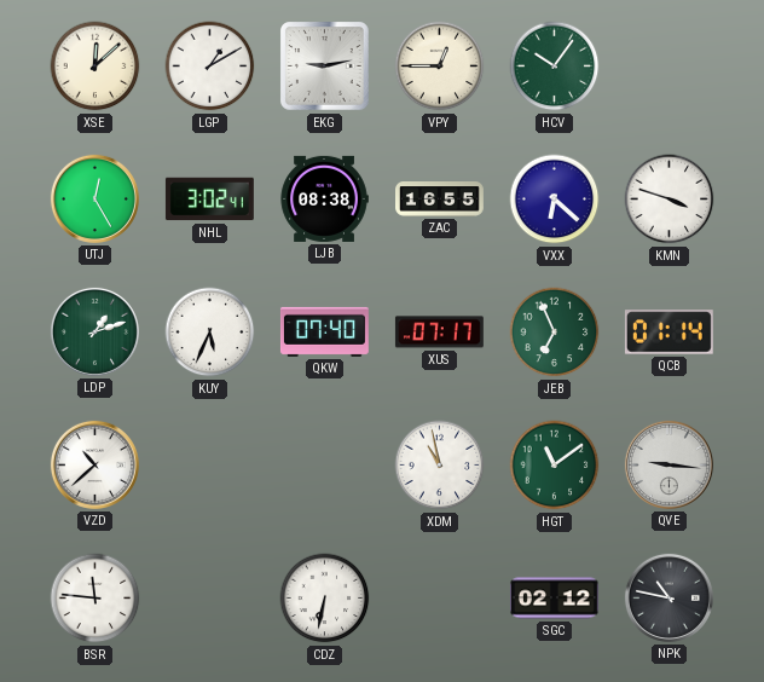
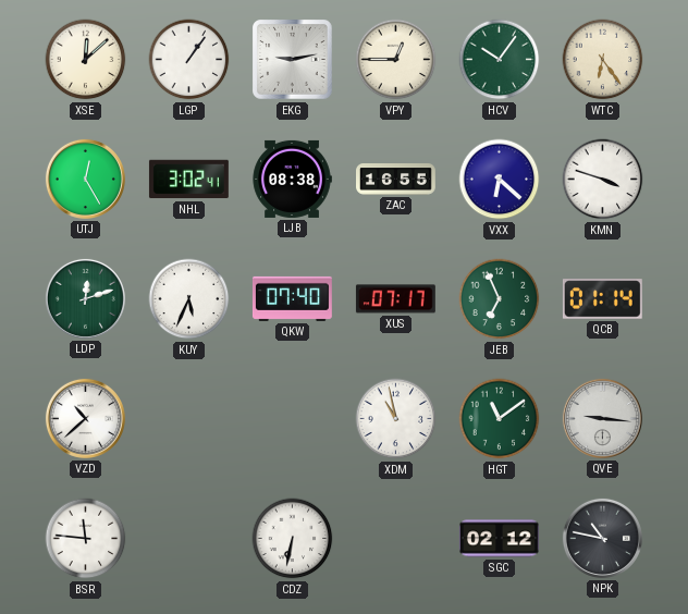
LGP: 1:10 -> 1:06
WTC: none -> 6:24
LDP: 1:12 -> 12:12
